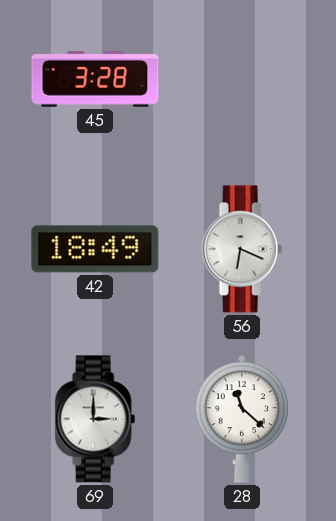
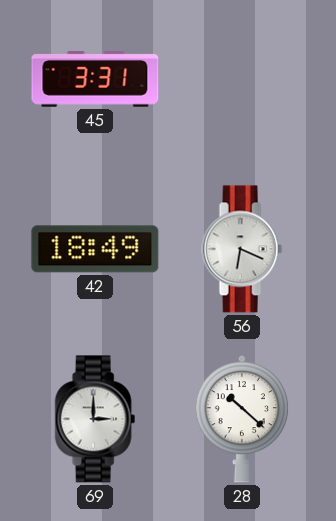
45: 3:28 -> 3:31
28: 11:22 -> 10:22
